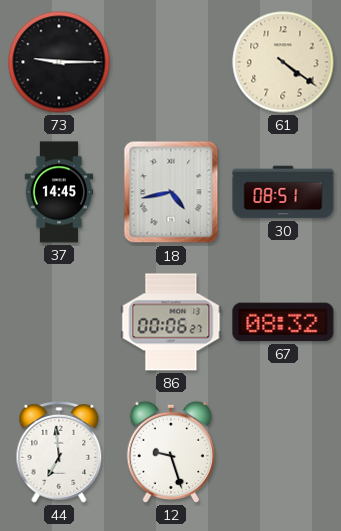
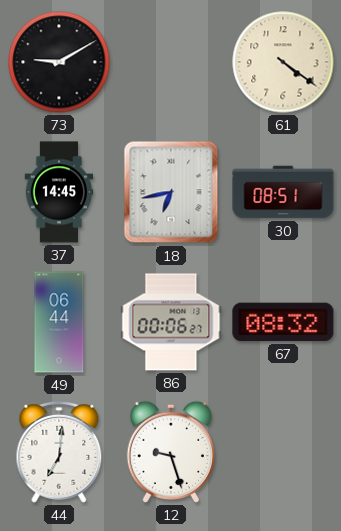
73: 9:15 -> 9:10
18: 4:43 -> 6:43
49: none -> 06:44
44: 6:59 -> 7:01
